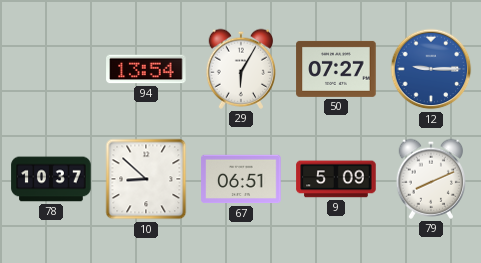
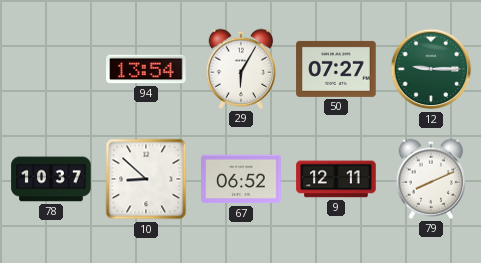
12 dial: blue -> green
67: 06:51 -> 06:52
9: 5:09 -> 12:11
